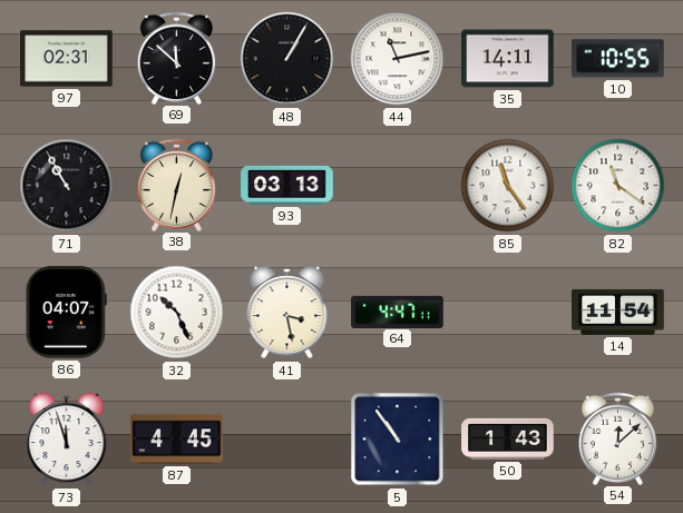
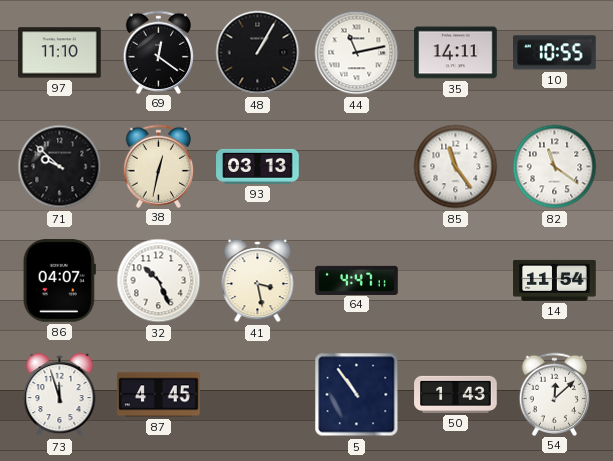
97: 02:31 -> 11:10
69: 11:52 -> 12:21
71: 10:55 -> 9:52
